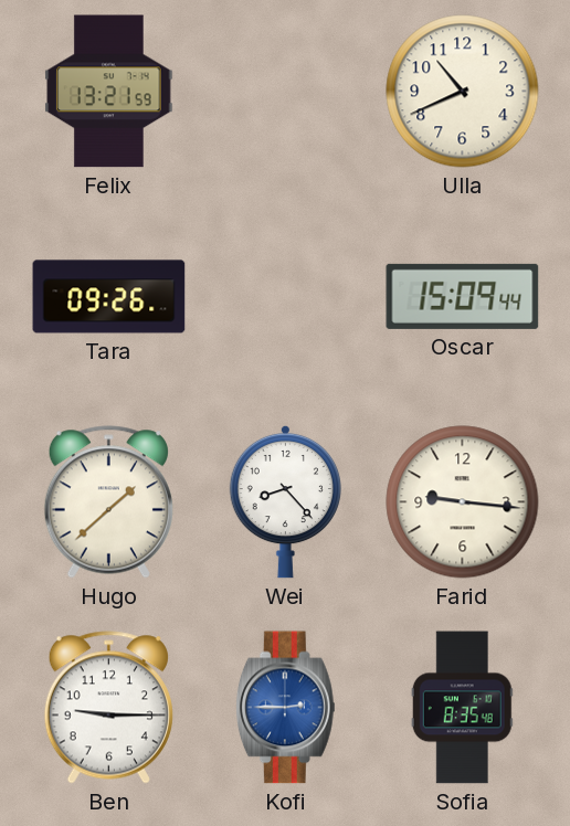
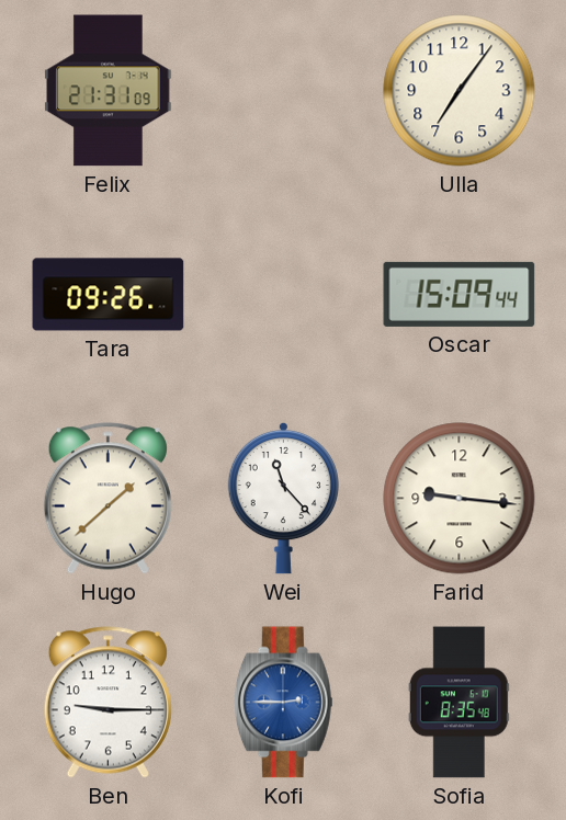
Felix: 13:21 -> 21:31
Ulla: 10:41 -> 7:06
Wei: 8:23 -> 11:23
